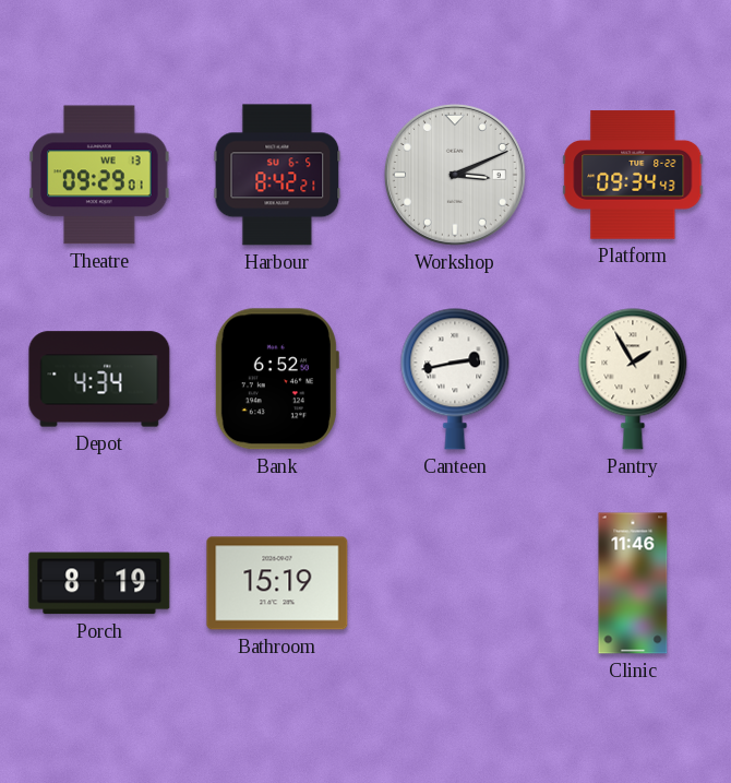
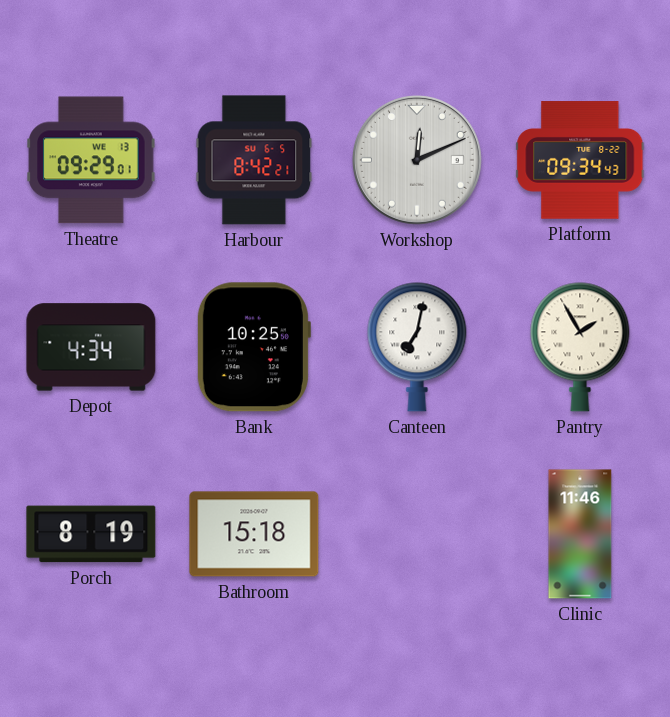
Workshop: 3:11 -> 12:11
Bank: 6:52 -> 10:25
Canteen: 2:43 -> 7:02
Bathroom: 15:19 -> 15:18
